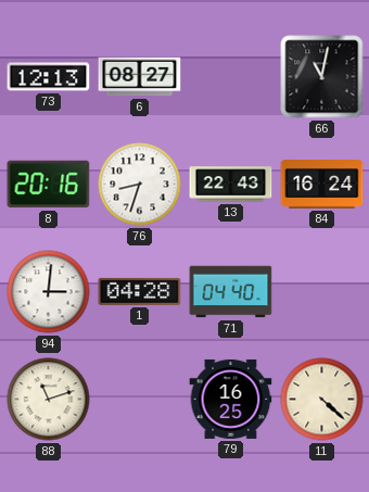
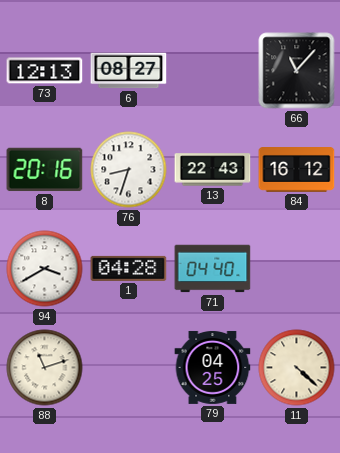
66: 11:02 -> 11:07
84: 16:24 -> 16:12
94: 3:01 -> 3:40
79: 16:25 -> 04:25
